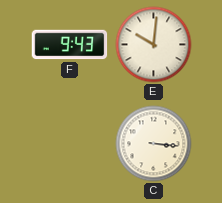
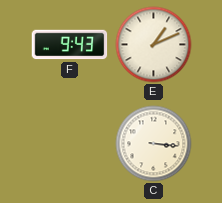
E: 10:01 -> 1:11
